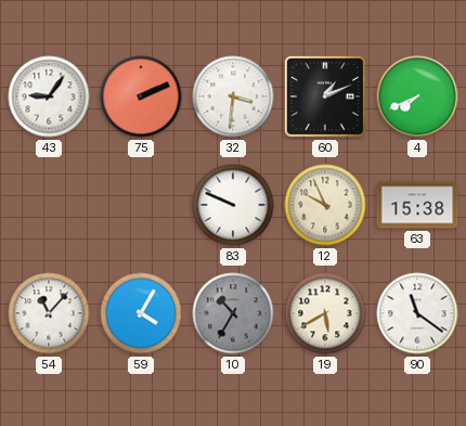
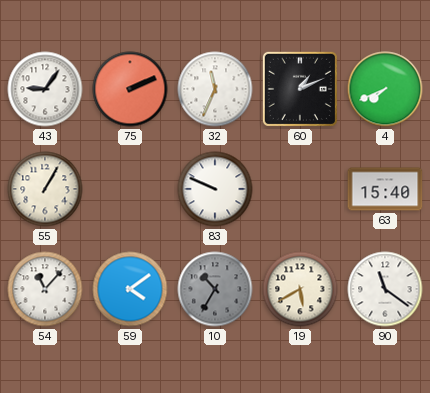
32: 3:31 -> 11:34
55: none -> 1:05
12: 9:56 -> none
63: 15:38 -> 15:40
59: 4:05 -> 4:09
